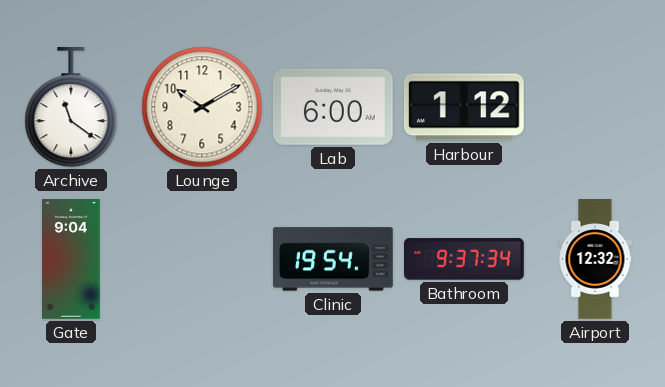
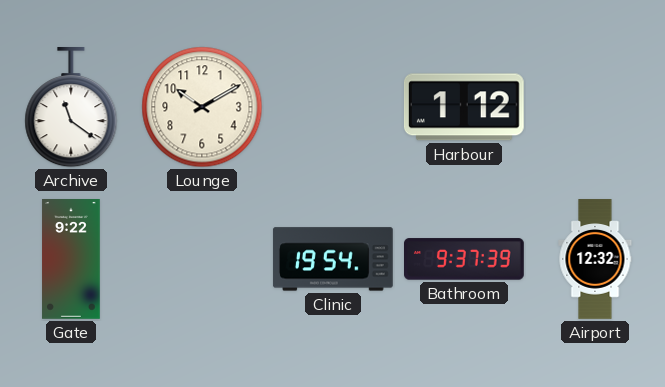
Lab: 6:00 -> none
Gate: 9:04 -> 9:22
Bathroom: 9:37:34 -> 9:37:39
